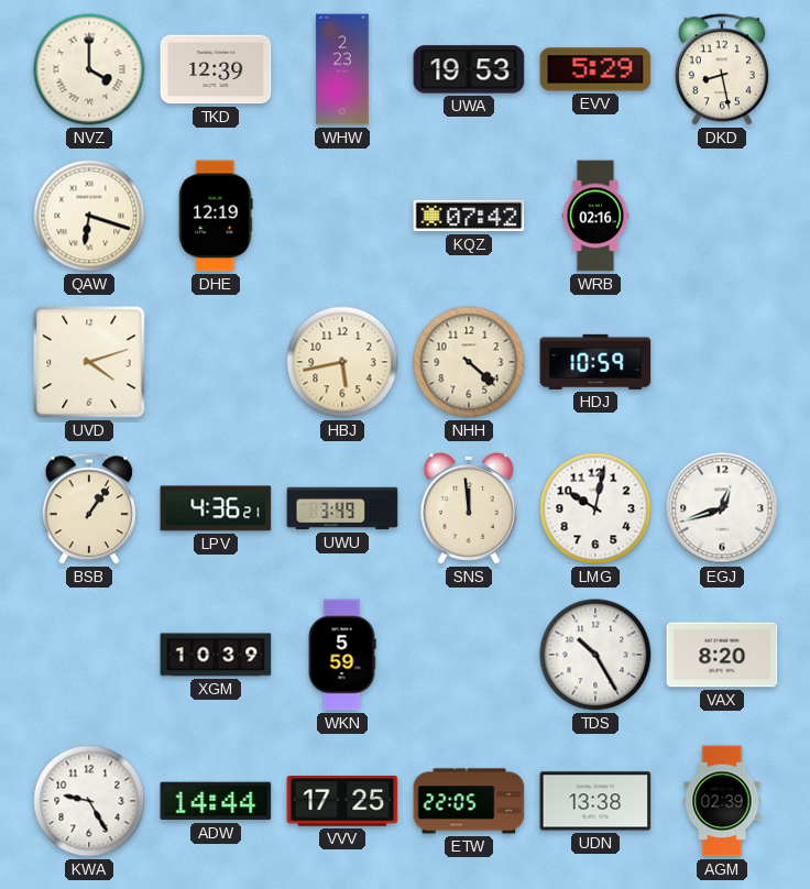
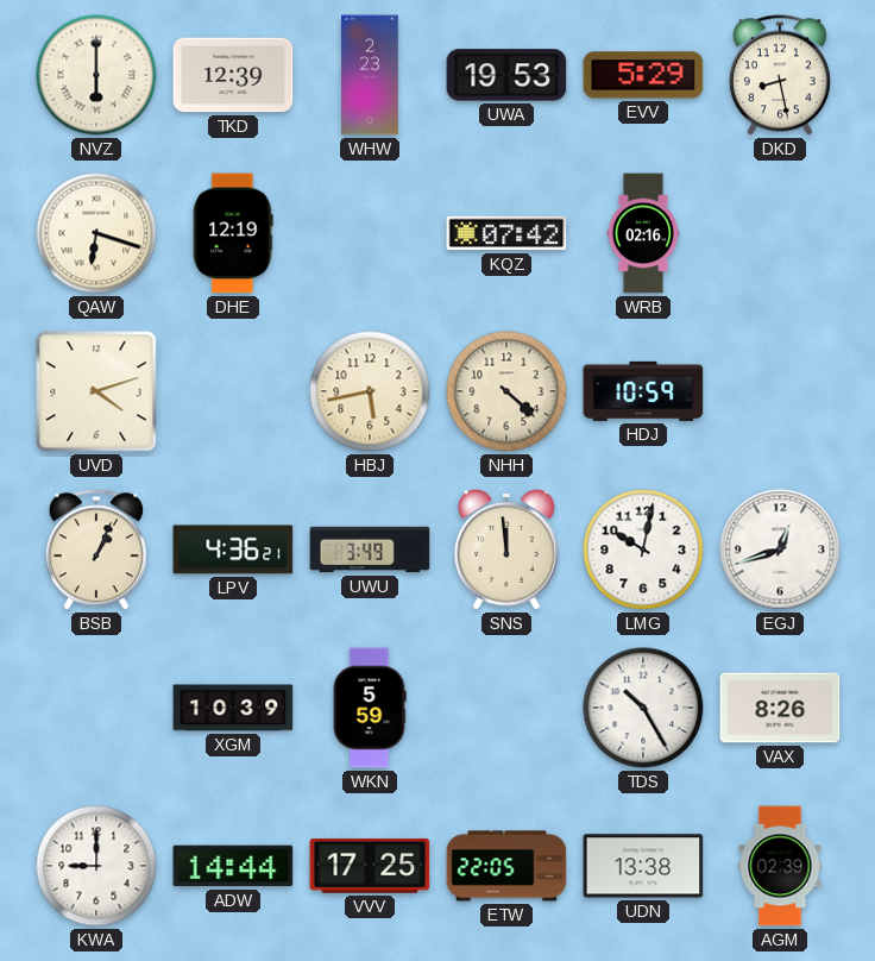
NVZ: 4:00 -> 6:00
BSB: 1:06 -> 1:04
VAX: 8:20 -> 8:26
KWA: 9:25 -> 9:00
